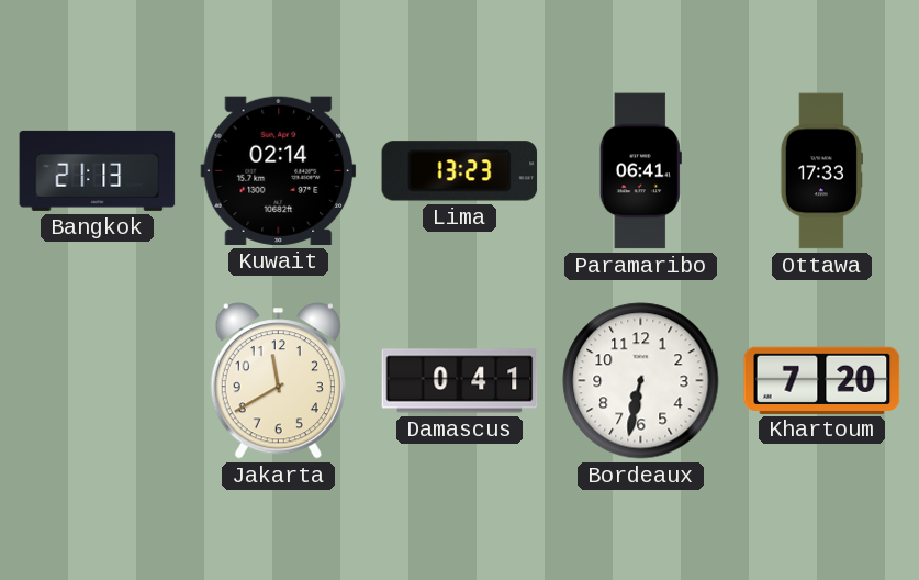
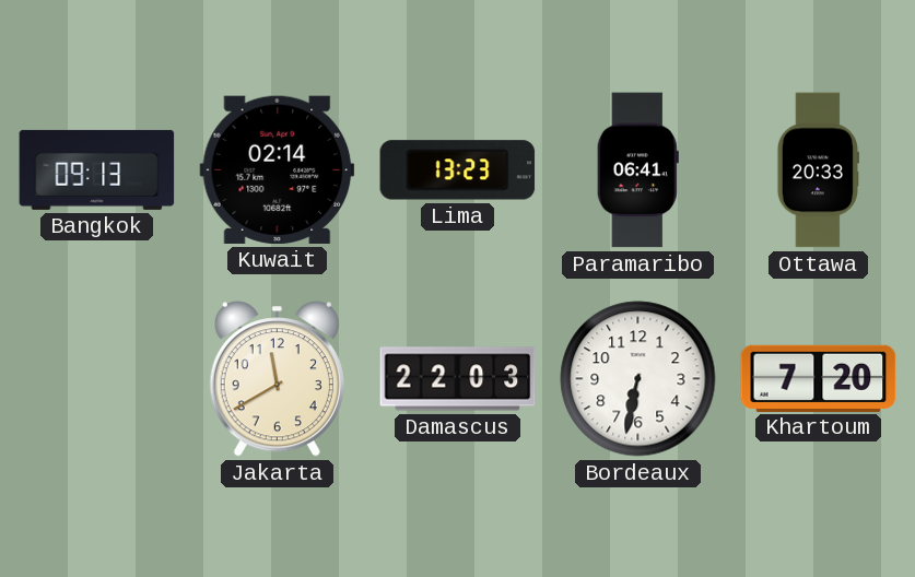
Bangkok: 21:13 -> 09:13
Ottawa: 17:33 -> 20:33
Damascus: 0:41 -> 22:03
